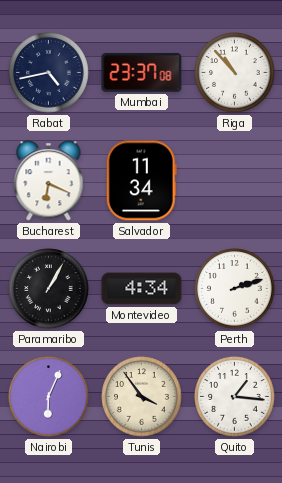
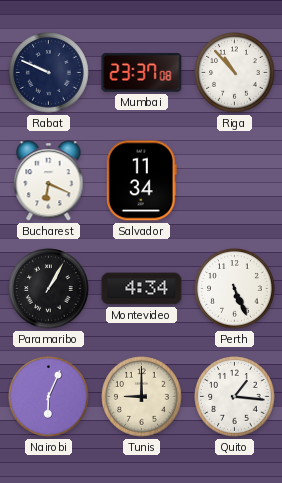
Rabat: 4:43 -> 9:49
Perth: 2:12 -> 5:26
Tunis: 3:54 -> 9:00
